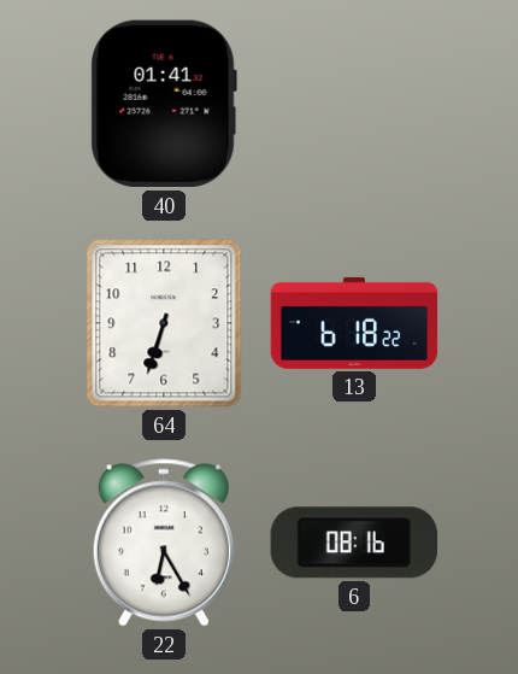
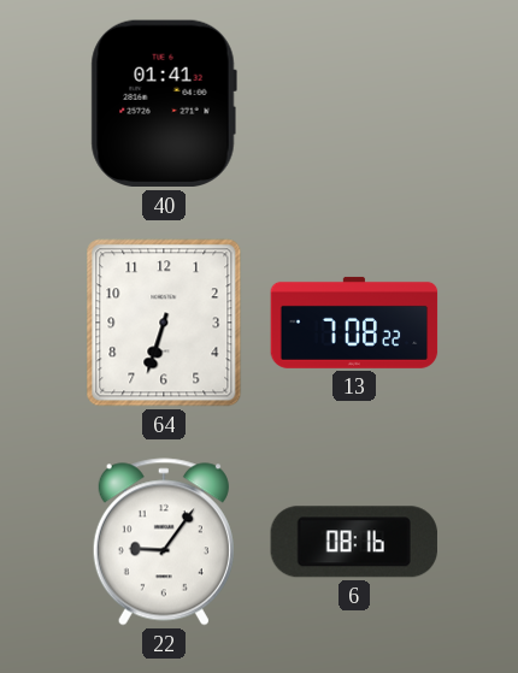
13: 6:18 -> 7:08
22: 6:25 -> 9:06
